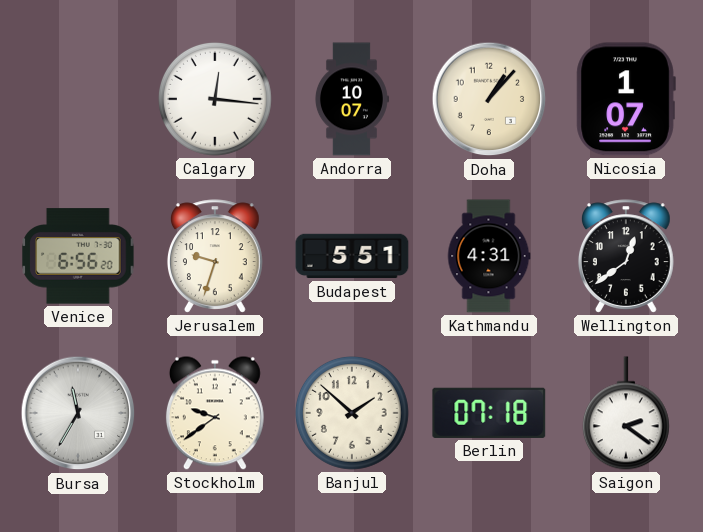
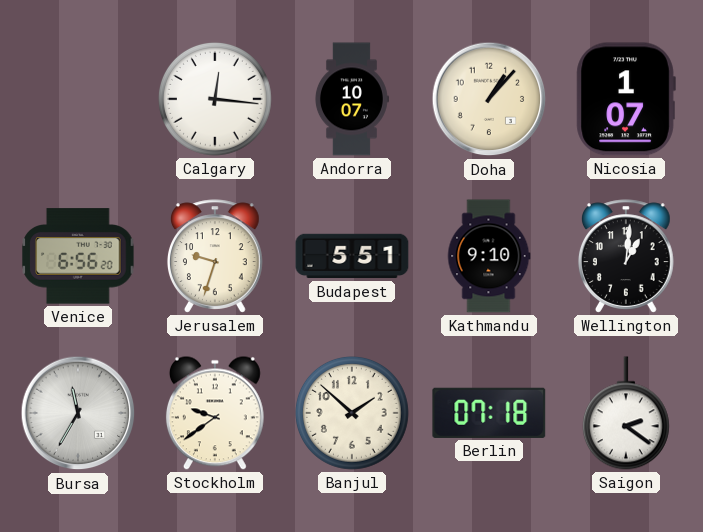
Kathmandu: 4:31 -> 9:10
Wellington: 12:39 -> 1:01
